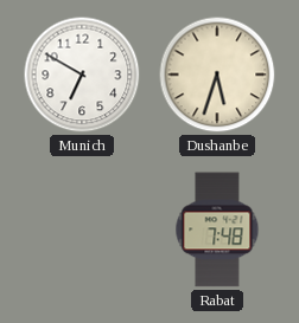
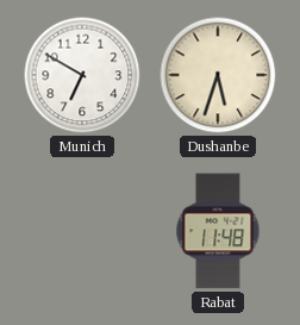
Rabat: 7:48 -> 11:48
